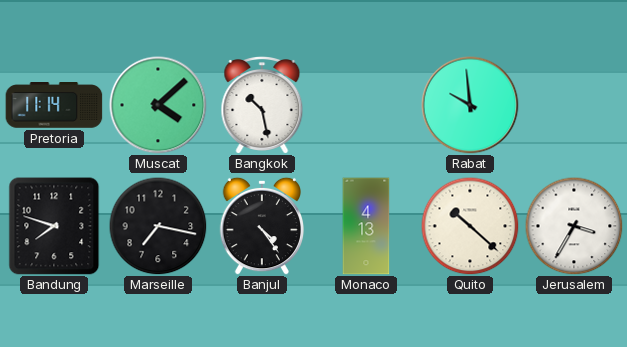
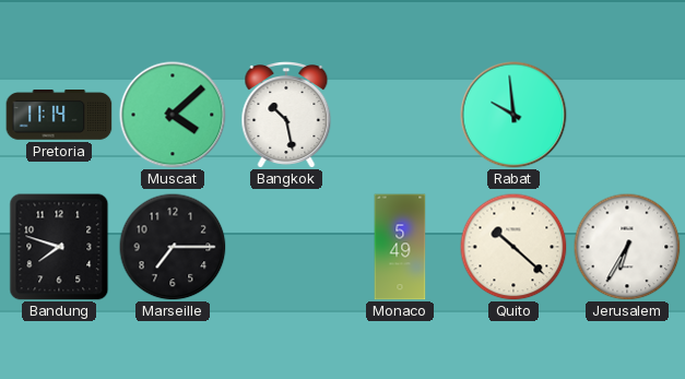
Marseille: 7:17 -> 7:15
Banjul: 4:24 -> none
Monaco: 4:13 -> 5:49
Jerusalem: 3:35 -> 6:35
